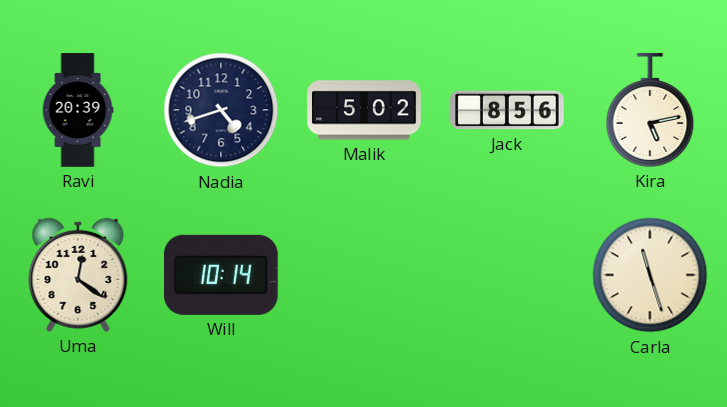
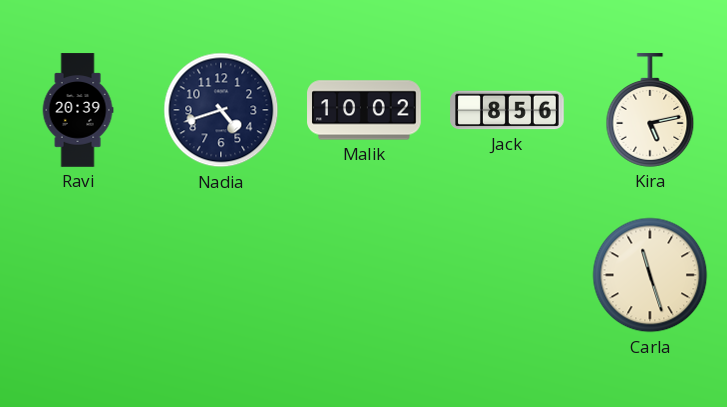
Malik: 5:02 -> 10:02
Uma: 12:21 -> none
Will: 10:14 -> none
